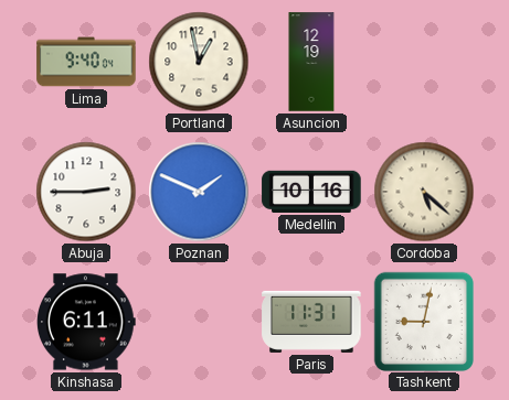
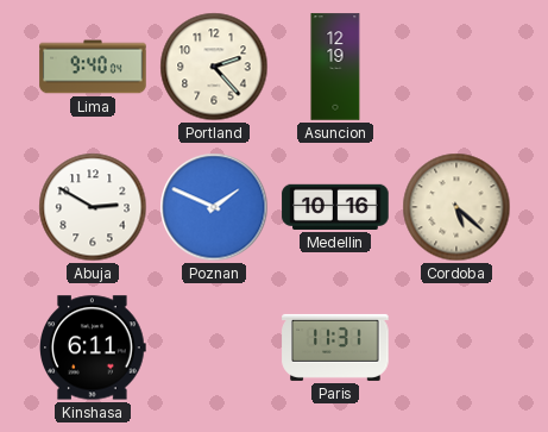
Portland: 12:58 -> 2:23
Abuja: 2:45 -> 2:50
Tashkent: 9:02 -> none
